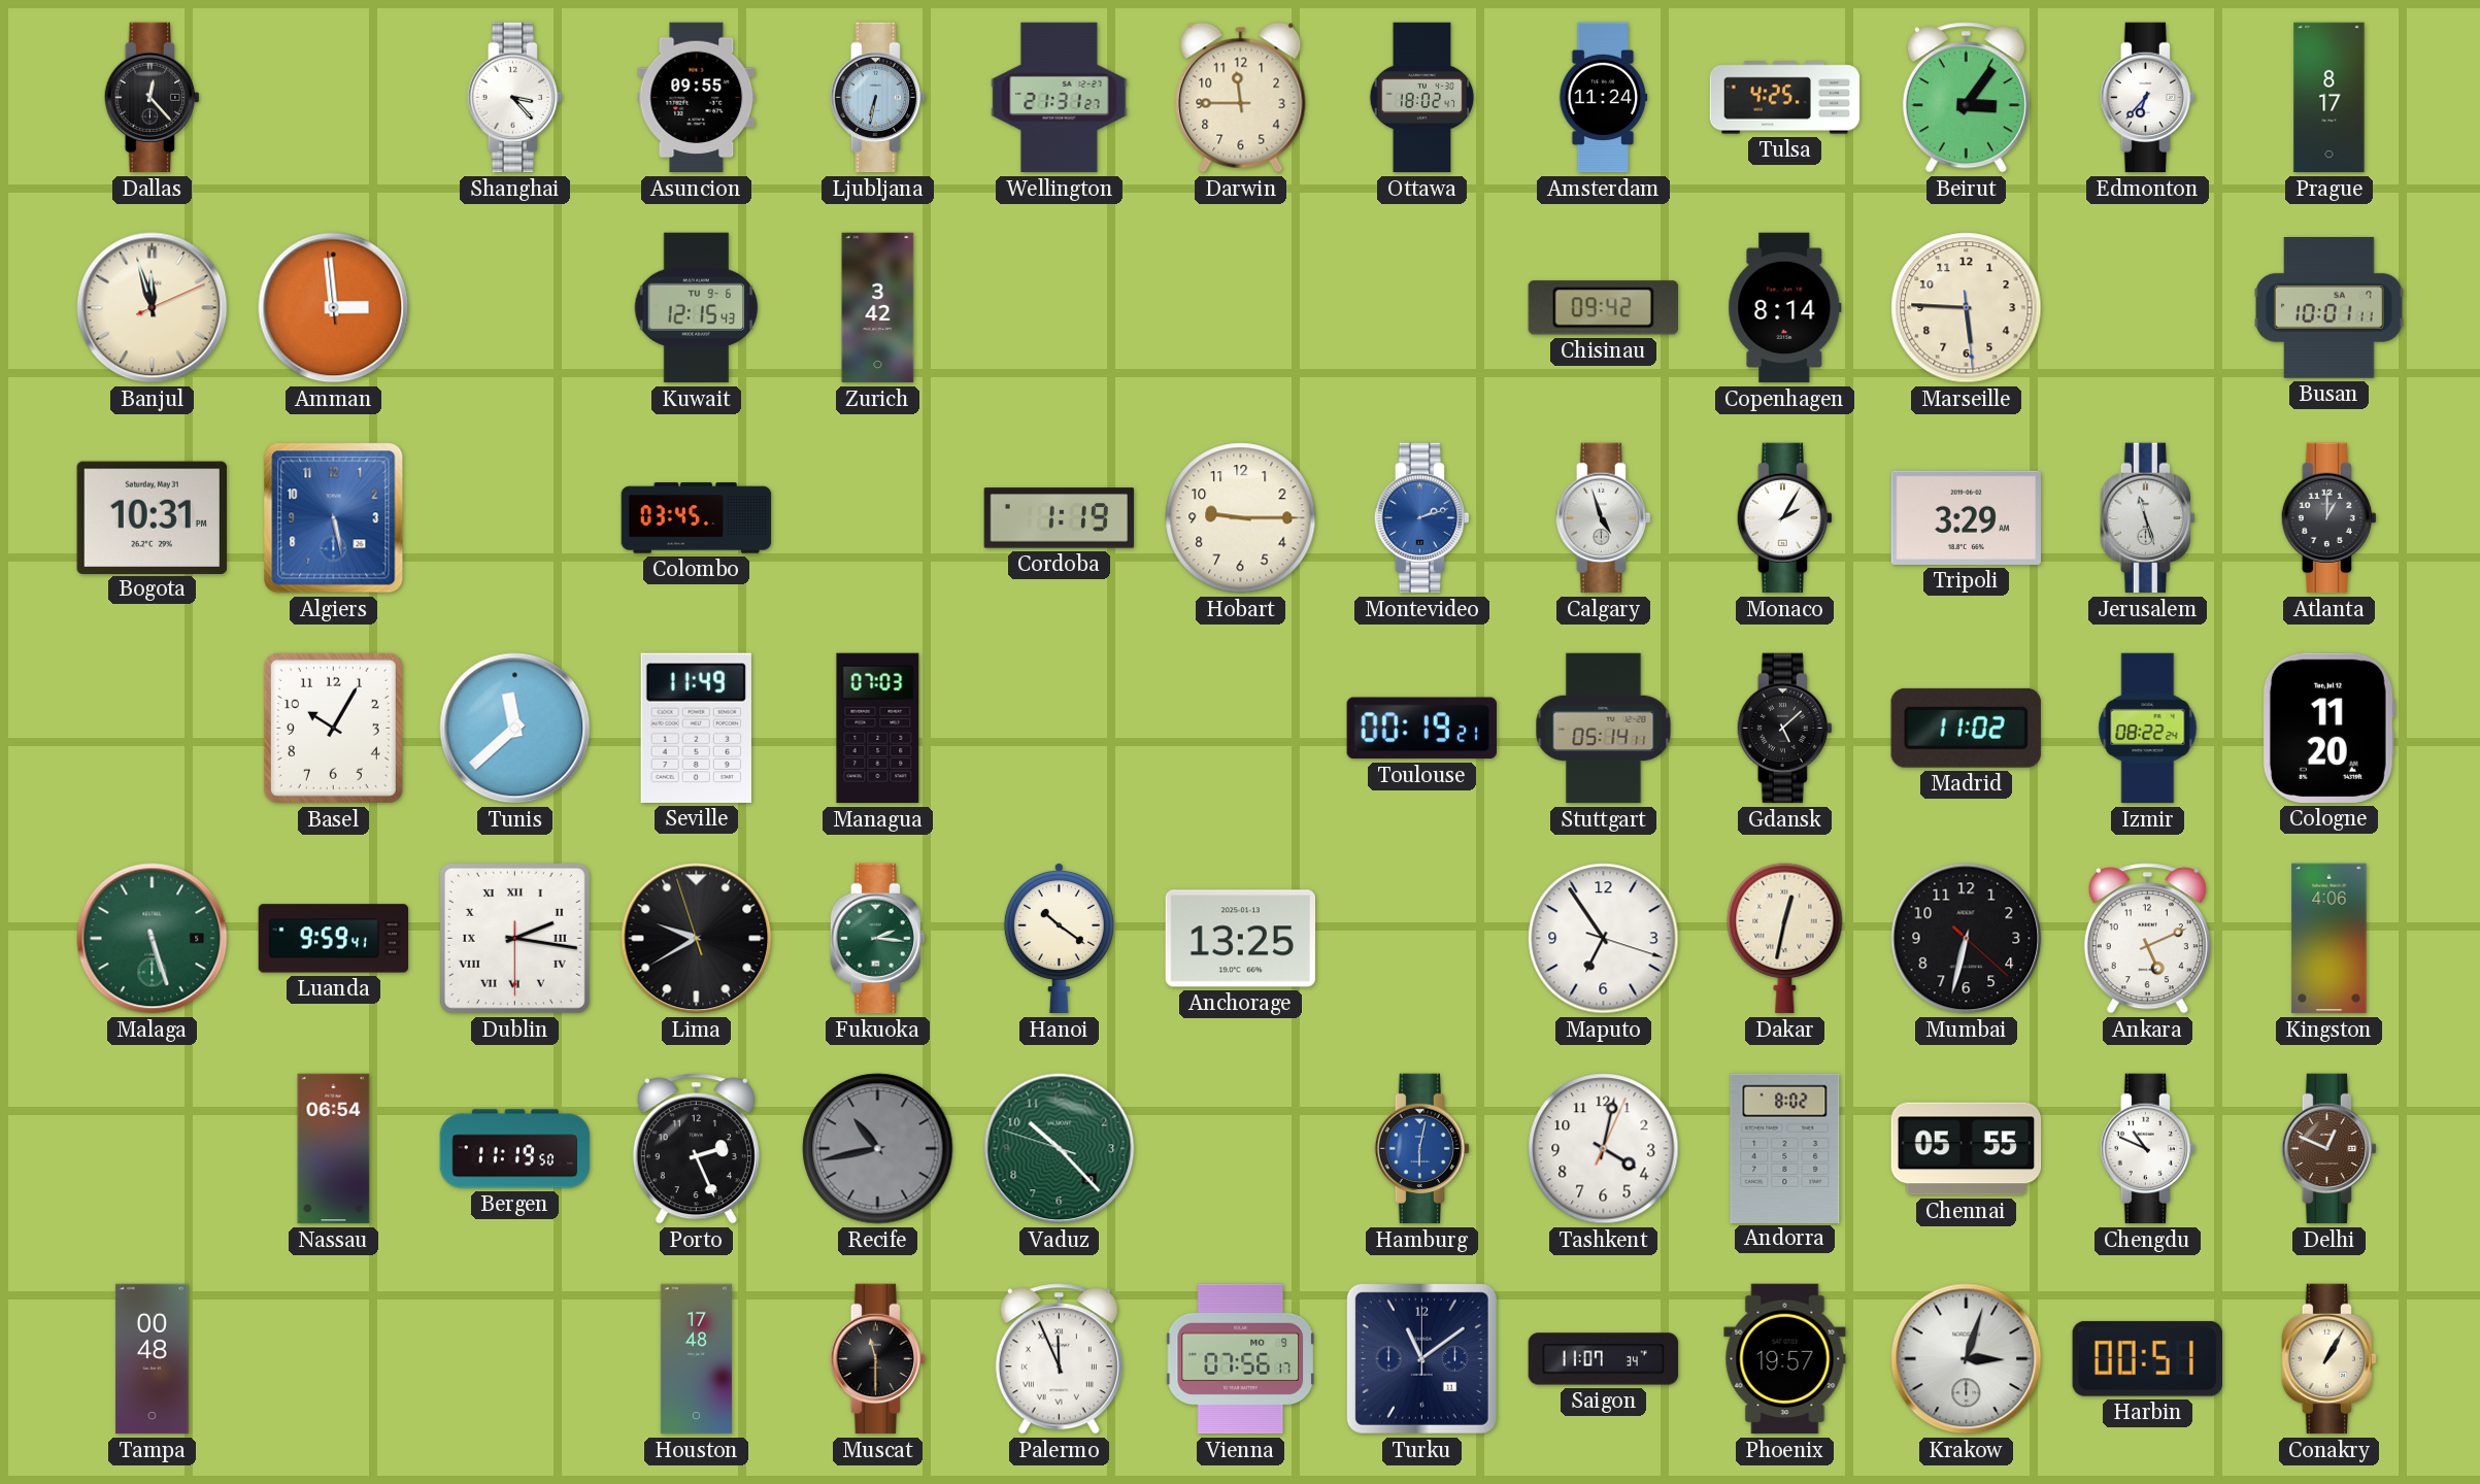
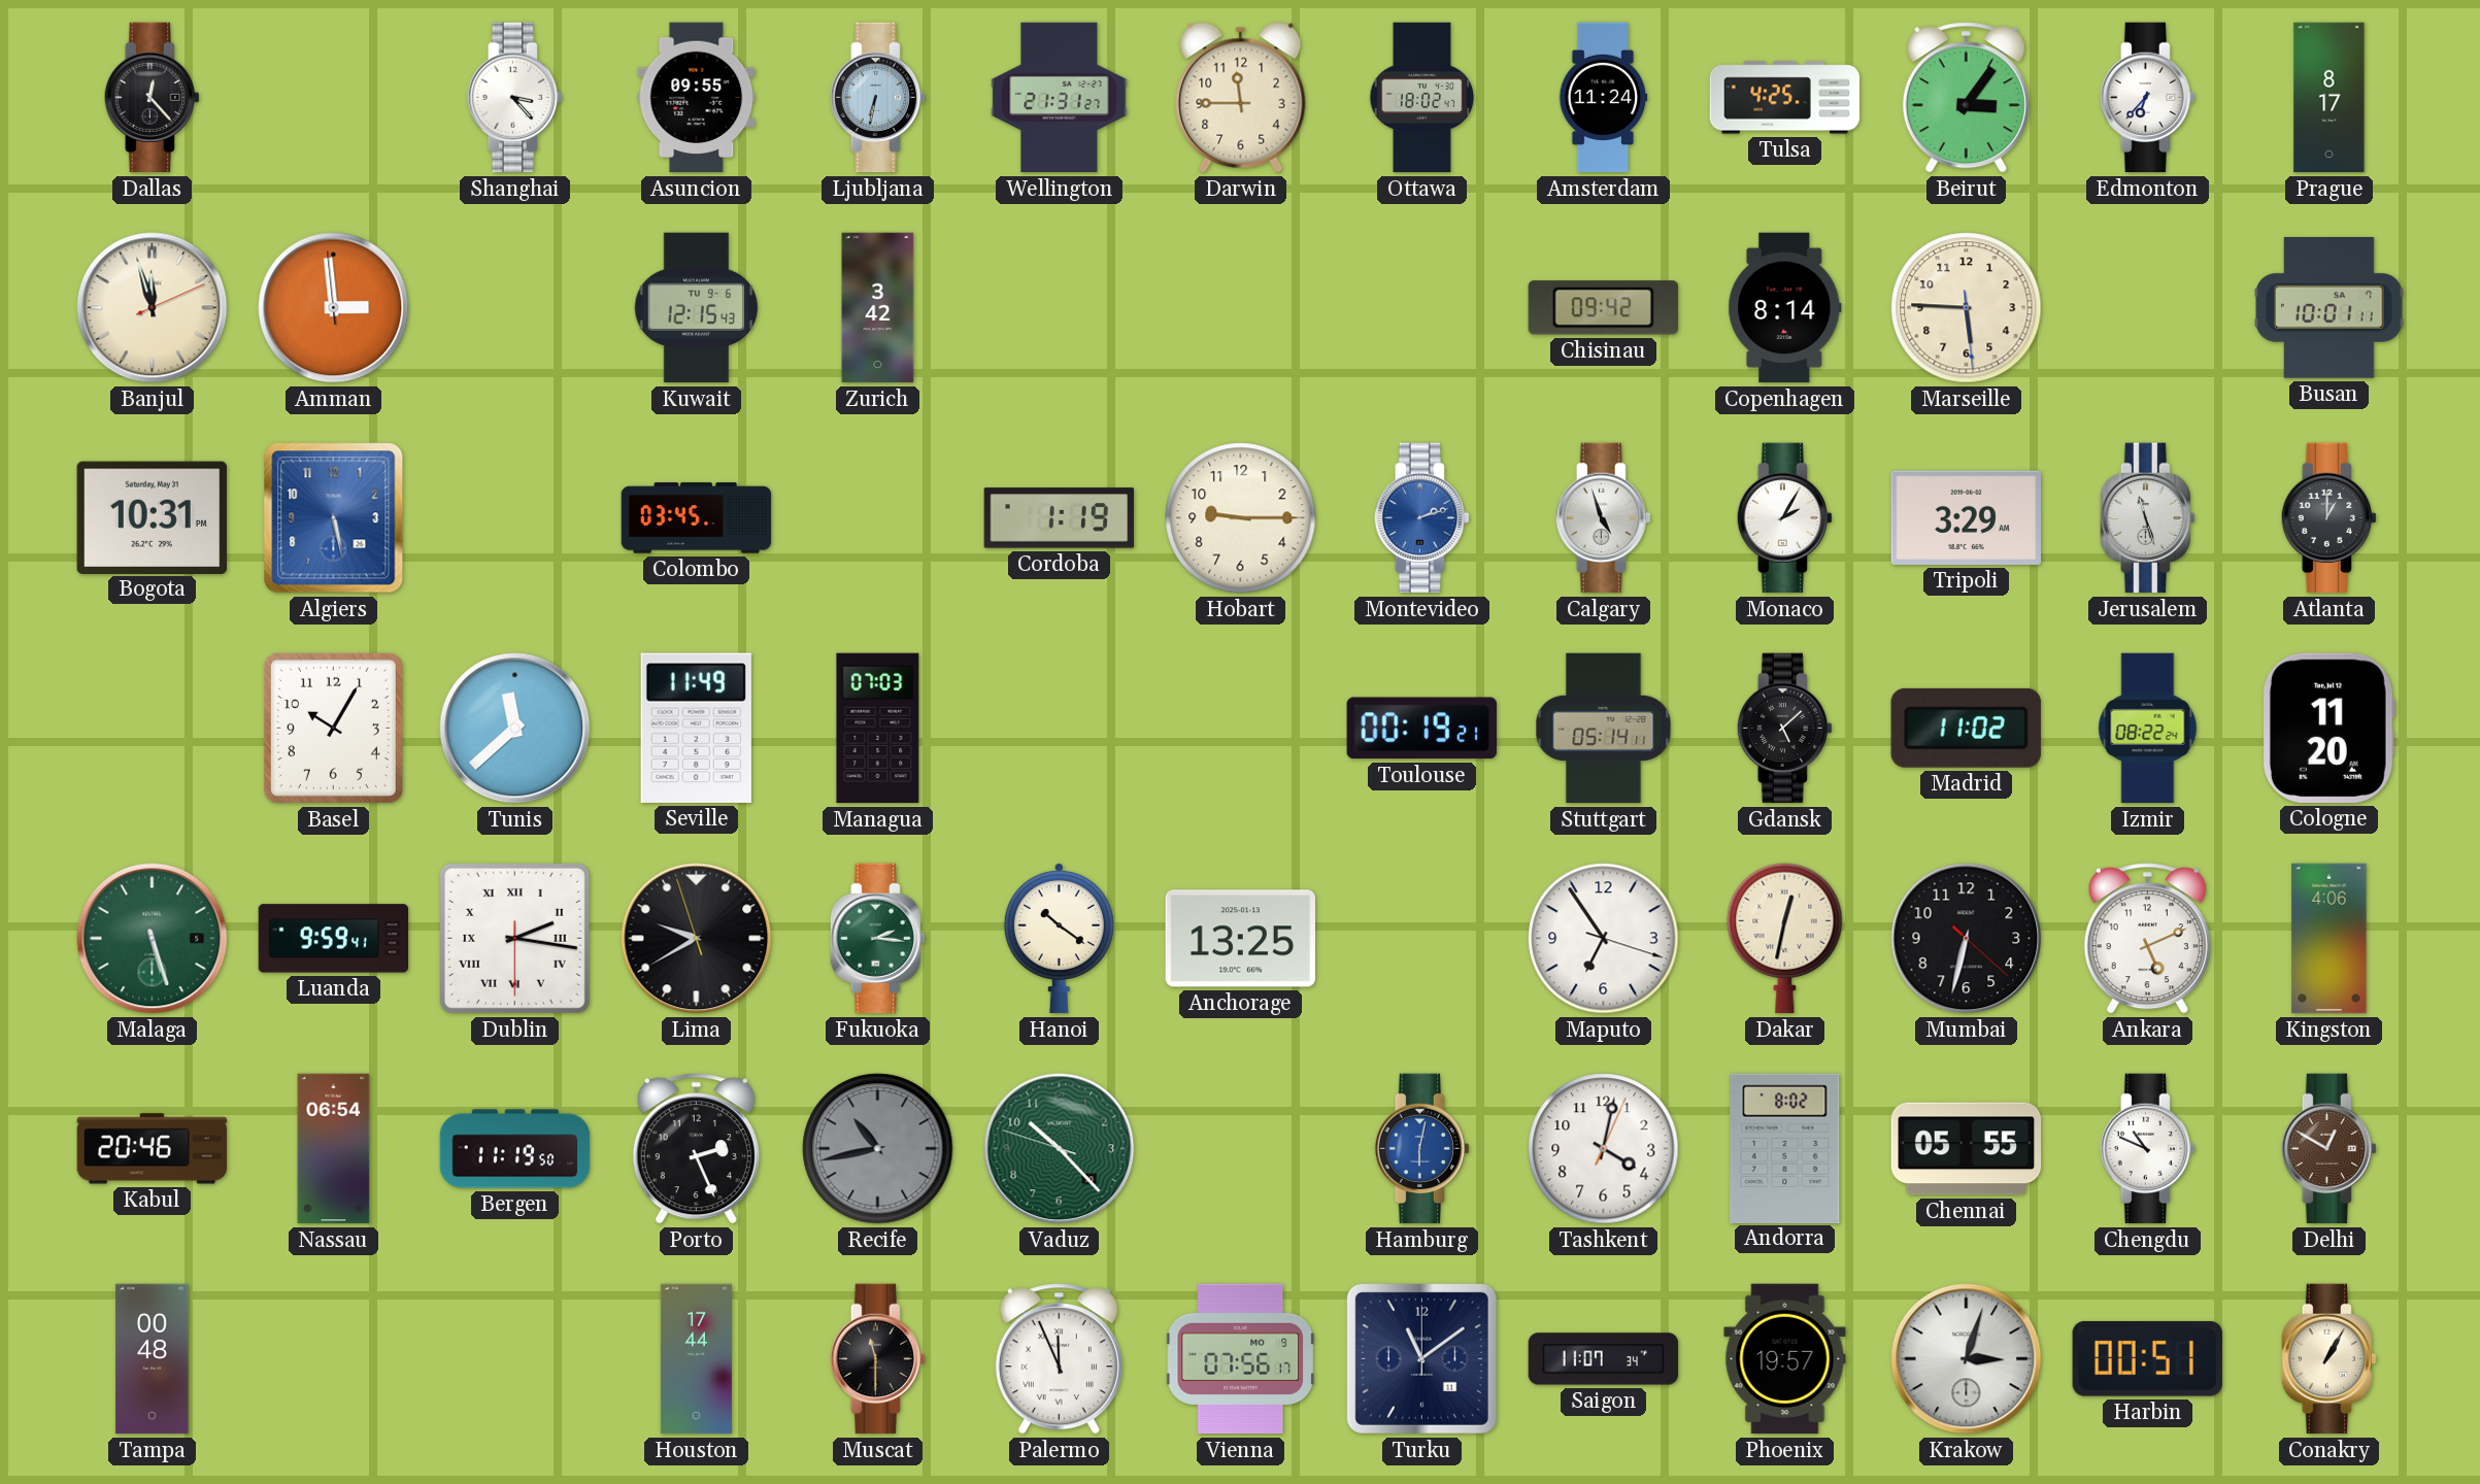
Kabul: none -> 20:46
Delhi: 12:49 -> 12:50
Houston: 17:48 -> 17:44
